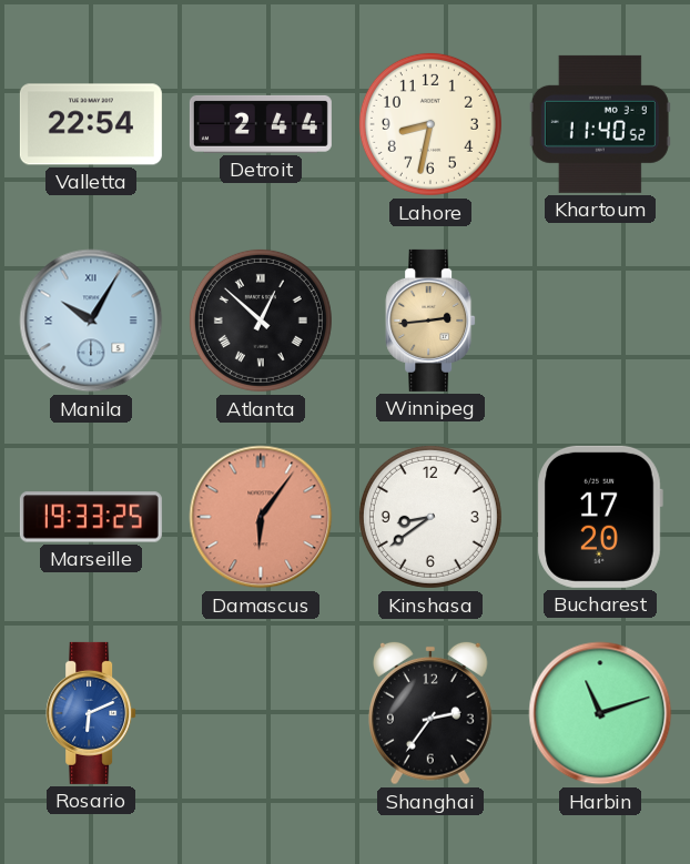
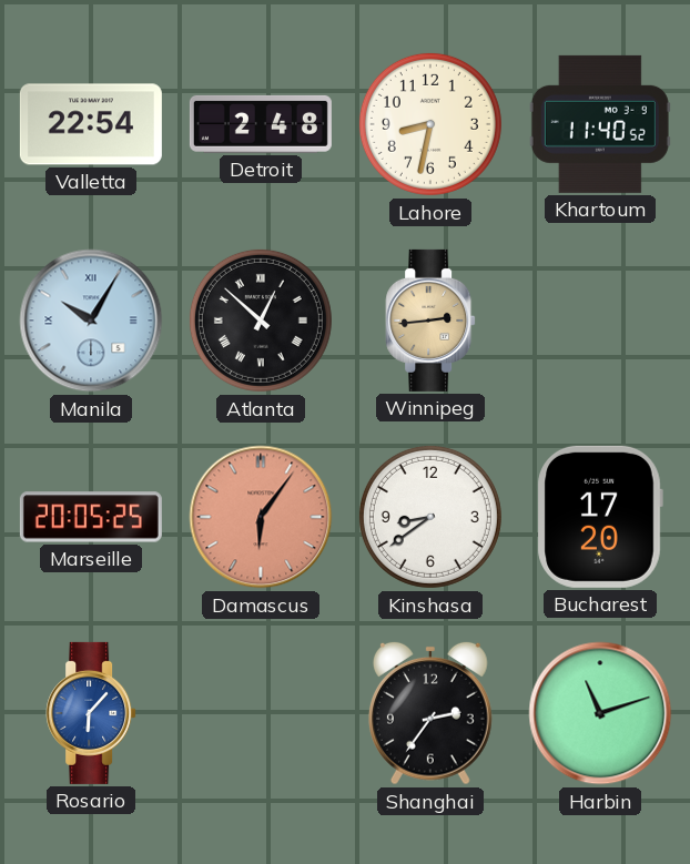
Detroit: 2:44 -> 2:48
Marseille: 19:33 -> 20:05
Rosario: 6:11 -> 6:07
